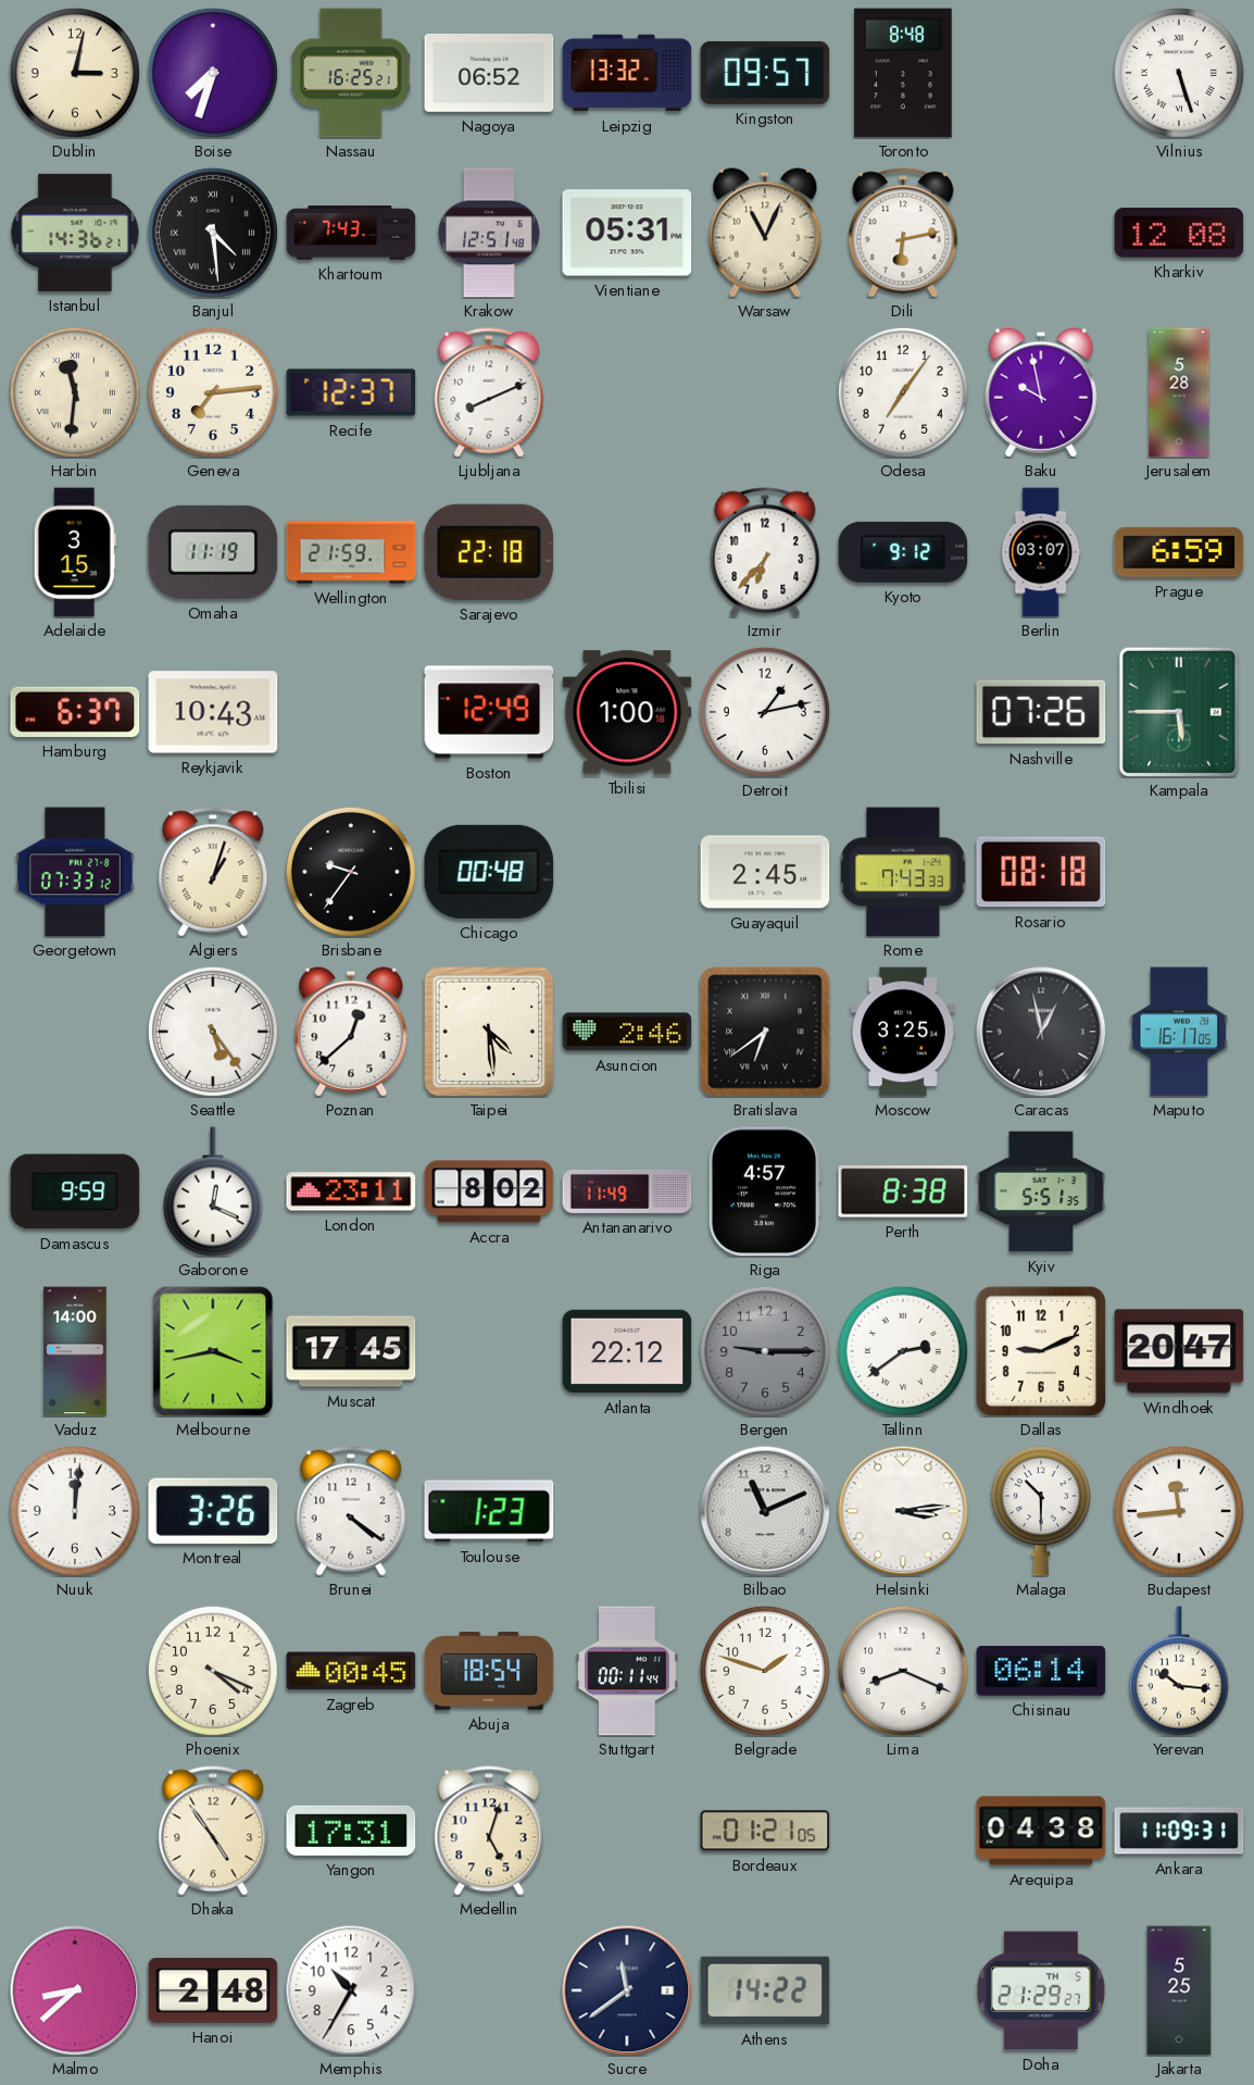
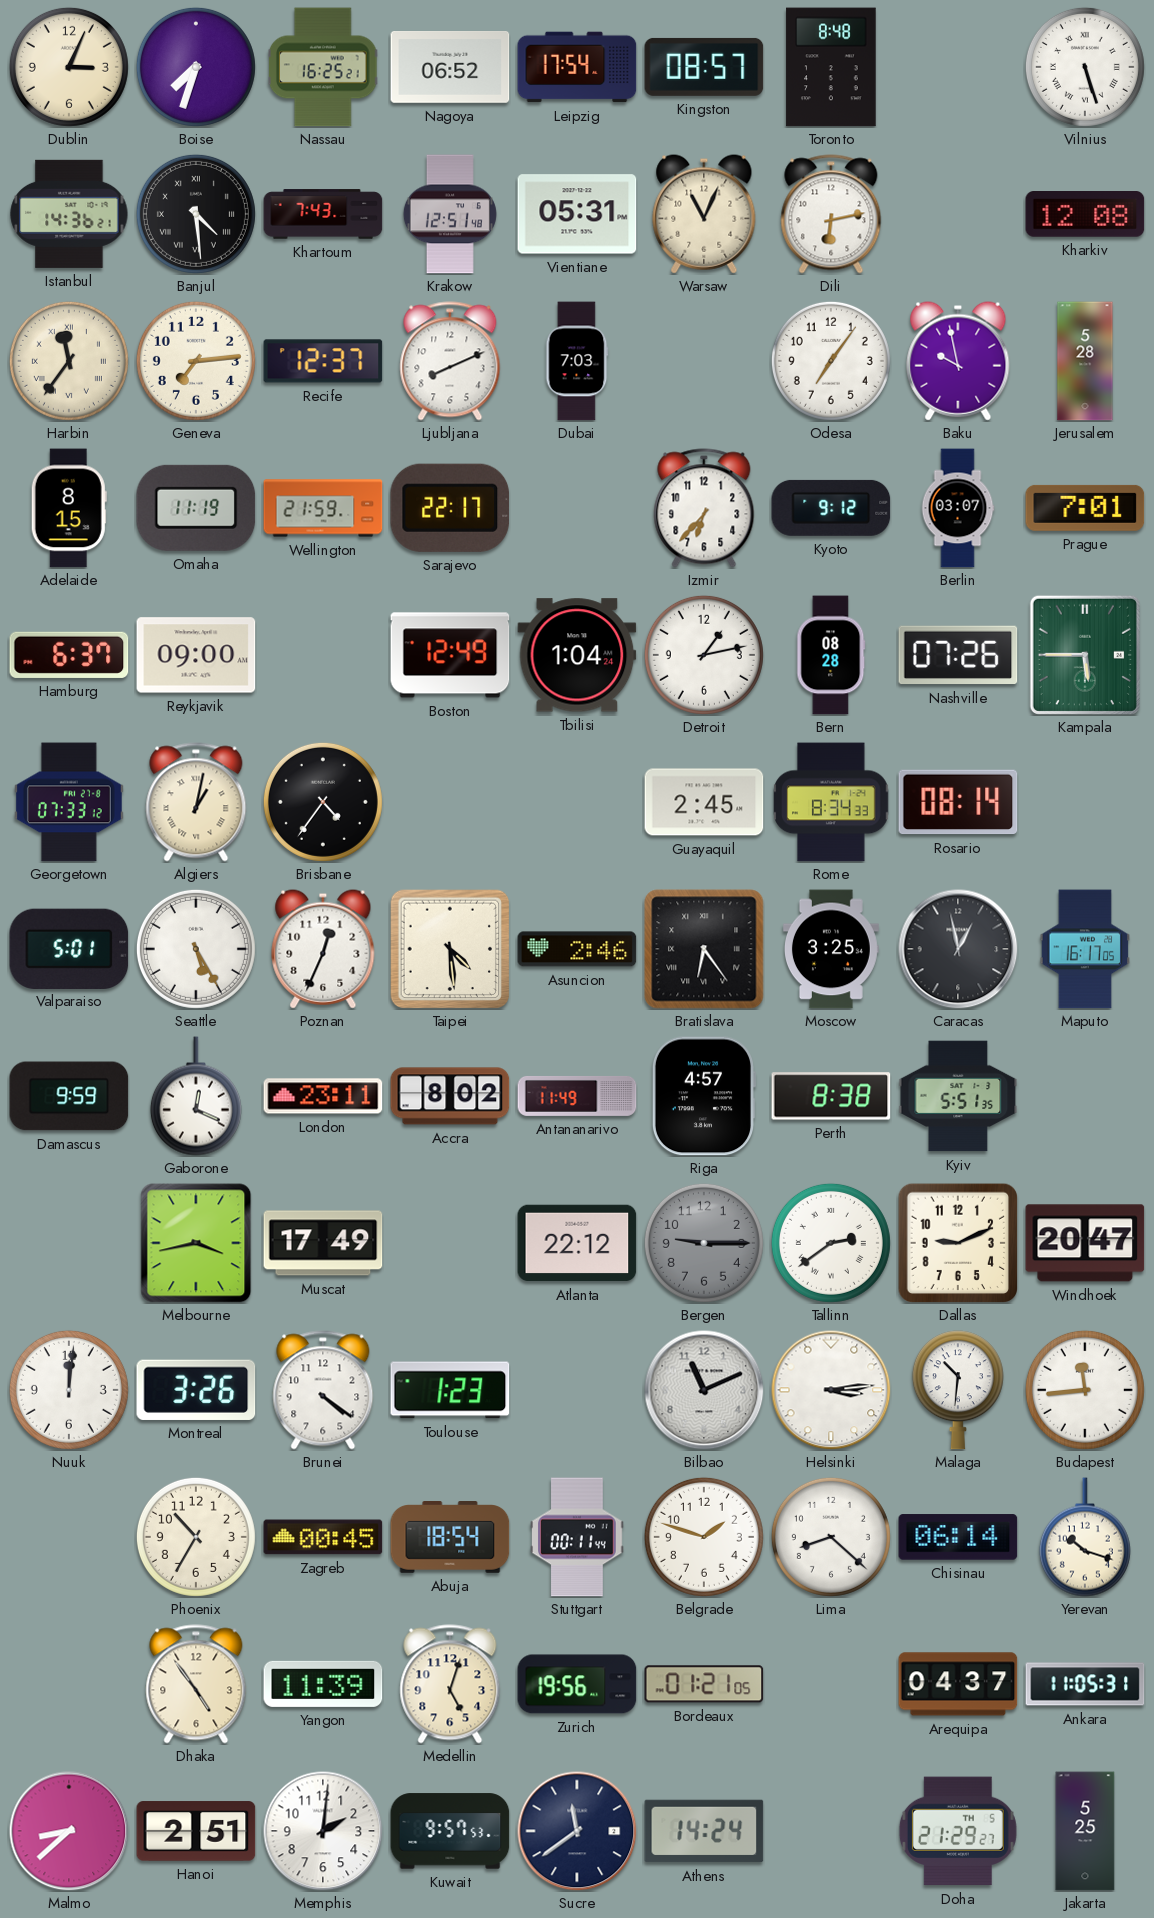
Dublin: 3:02 -> 3:04
Leipzig: 13:32 -> 17:54
Kingston: 09:57 -> 08:57
Harbin: 11:31 -> 11:36
Dubai: none -> 7:03
Adelaide: 3:15 -> 8:15
Sarajevo: 22:18 -> 22:17
Prague: 6:59 -> 7:01
Reykjavik: 10:43 -> 09:00
Tbilisi: 1:00 -> 1:04
Bern: none -> 08:28
Algiers: 1:03 -> 1:02
Brisbane: 9:36 -> 4:36
Chicago: 00:48 -> none
Rome: 7:43 -> 8:34
Rosario: 08:18 -> 08:14
Valparaiso: none -> 5:01
Seattle: 5:24 -> 5:25
Poznan: 12:38 -> 12:34
Bratislava: 6:39 -> 6:24
Vaduz: 14:00 -> none
Muscat: 17:45 -> 17:49
Malaga: 10:30 -> 10:31
Phoenix: 4:19 -> 10:35
Lima: 8:19 -> 8:22
Yerevan: 10:16 -> 10:18
Yangon: 17:31 -> 11:39
Zurich: none -> 19:56
Arequipa: 04:38 -> 04:37
Ankara: 11:09 -> 11:05
Hanoi: 2:48 -> 2:51
Memphis: 10:35 -> 2:01
Kuwait: none -> 9:57
Athens: 14:22 -> 14:24
